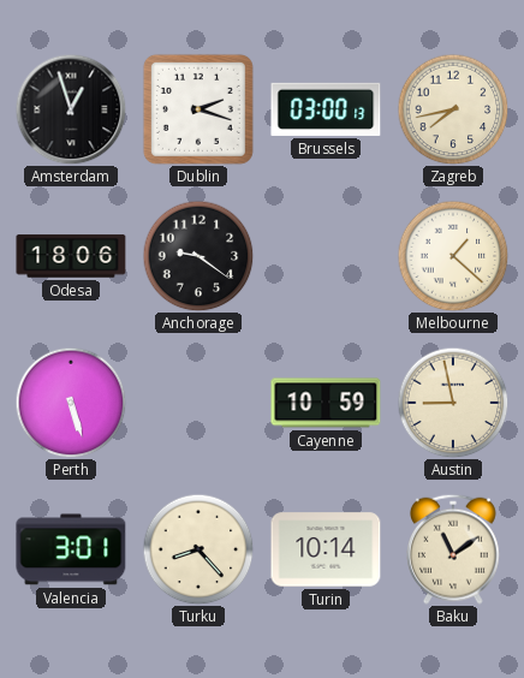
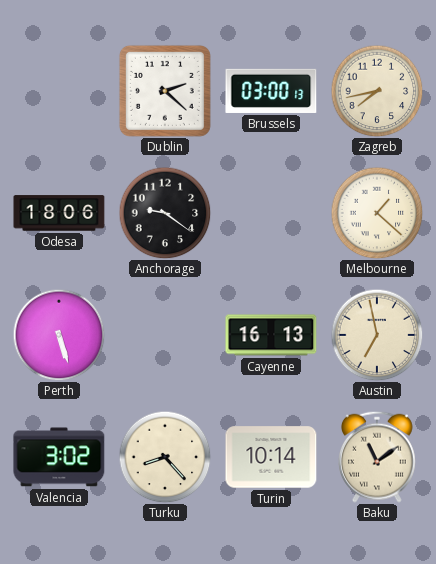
Amsterdam: 12:57 -> none
Dublin: 2:18 -> 2:22
Cayenne: 10:59 -> 16:13
Austin: 8:58 -> 6:58
Valencia: 3:01 -> 3:02
